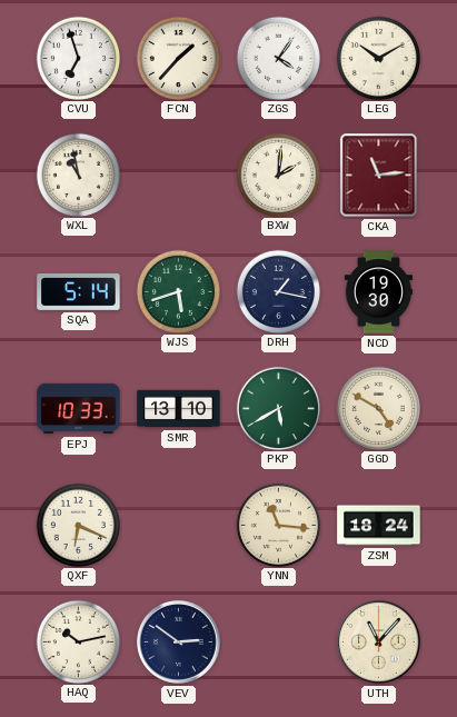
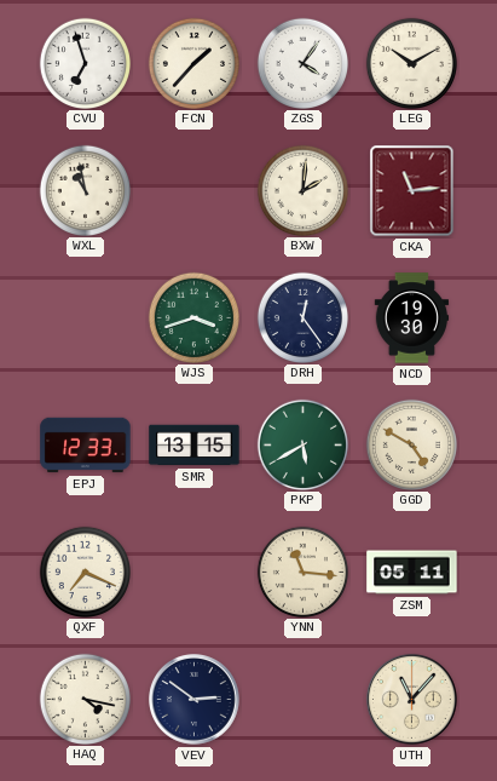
SQA: 5:14 -> none
WJS: 5:42 -> 3:42
DRH: 1:17 -> 12:24
EPJ: 10:33 -> 12:33
SMR: 13:10 -> 13:15
QXF: 6:19 -> 7:19
ZSM: 18:24 -> 05:11
HAQ: 10:13 -> 4:17
